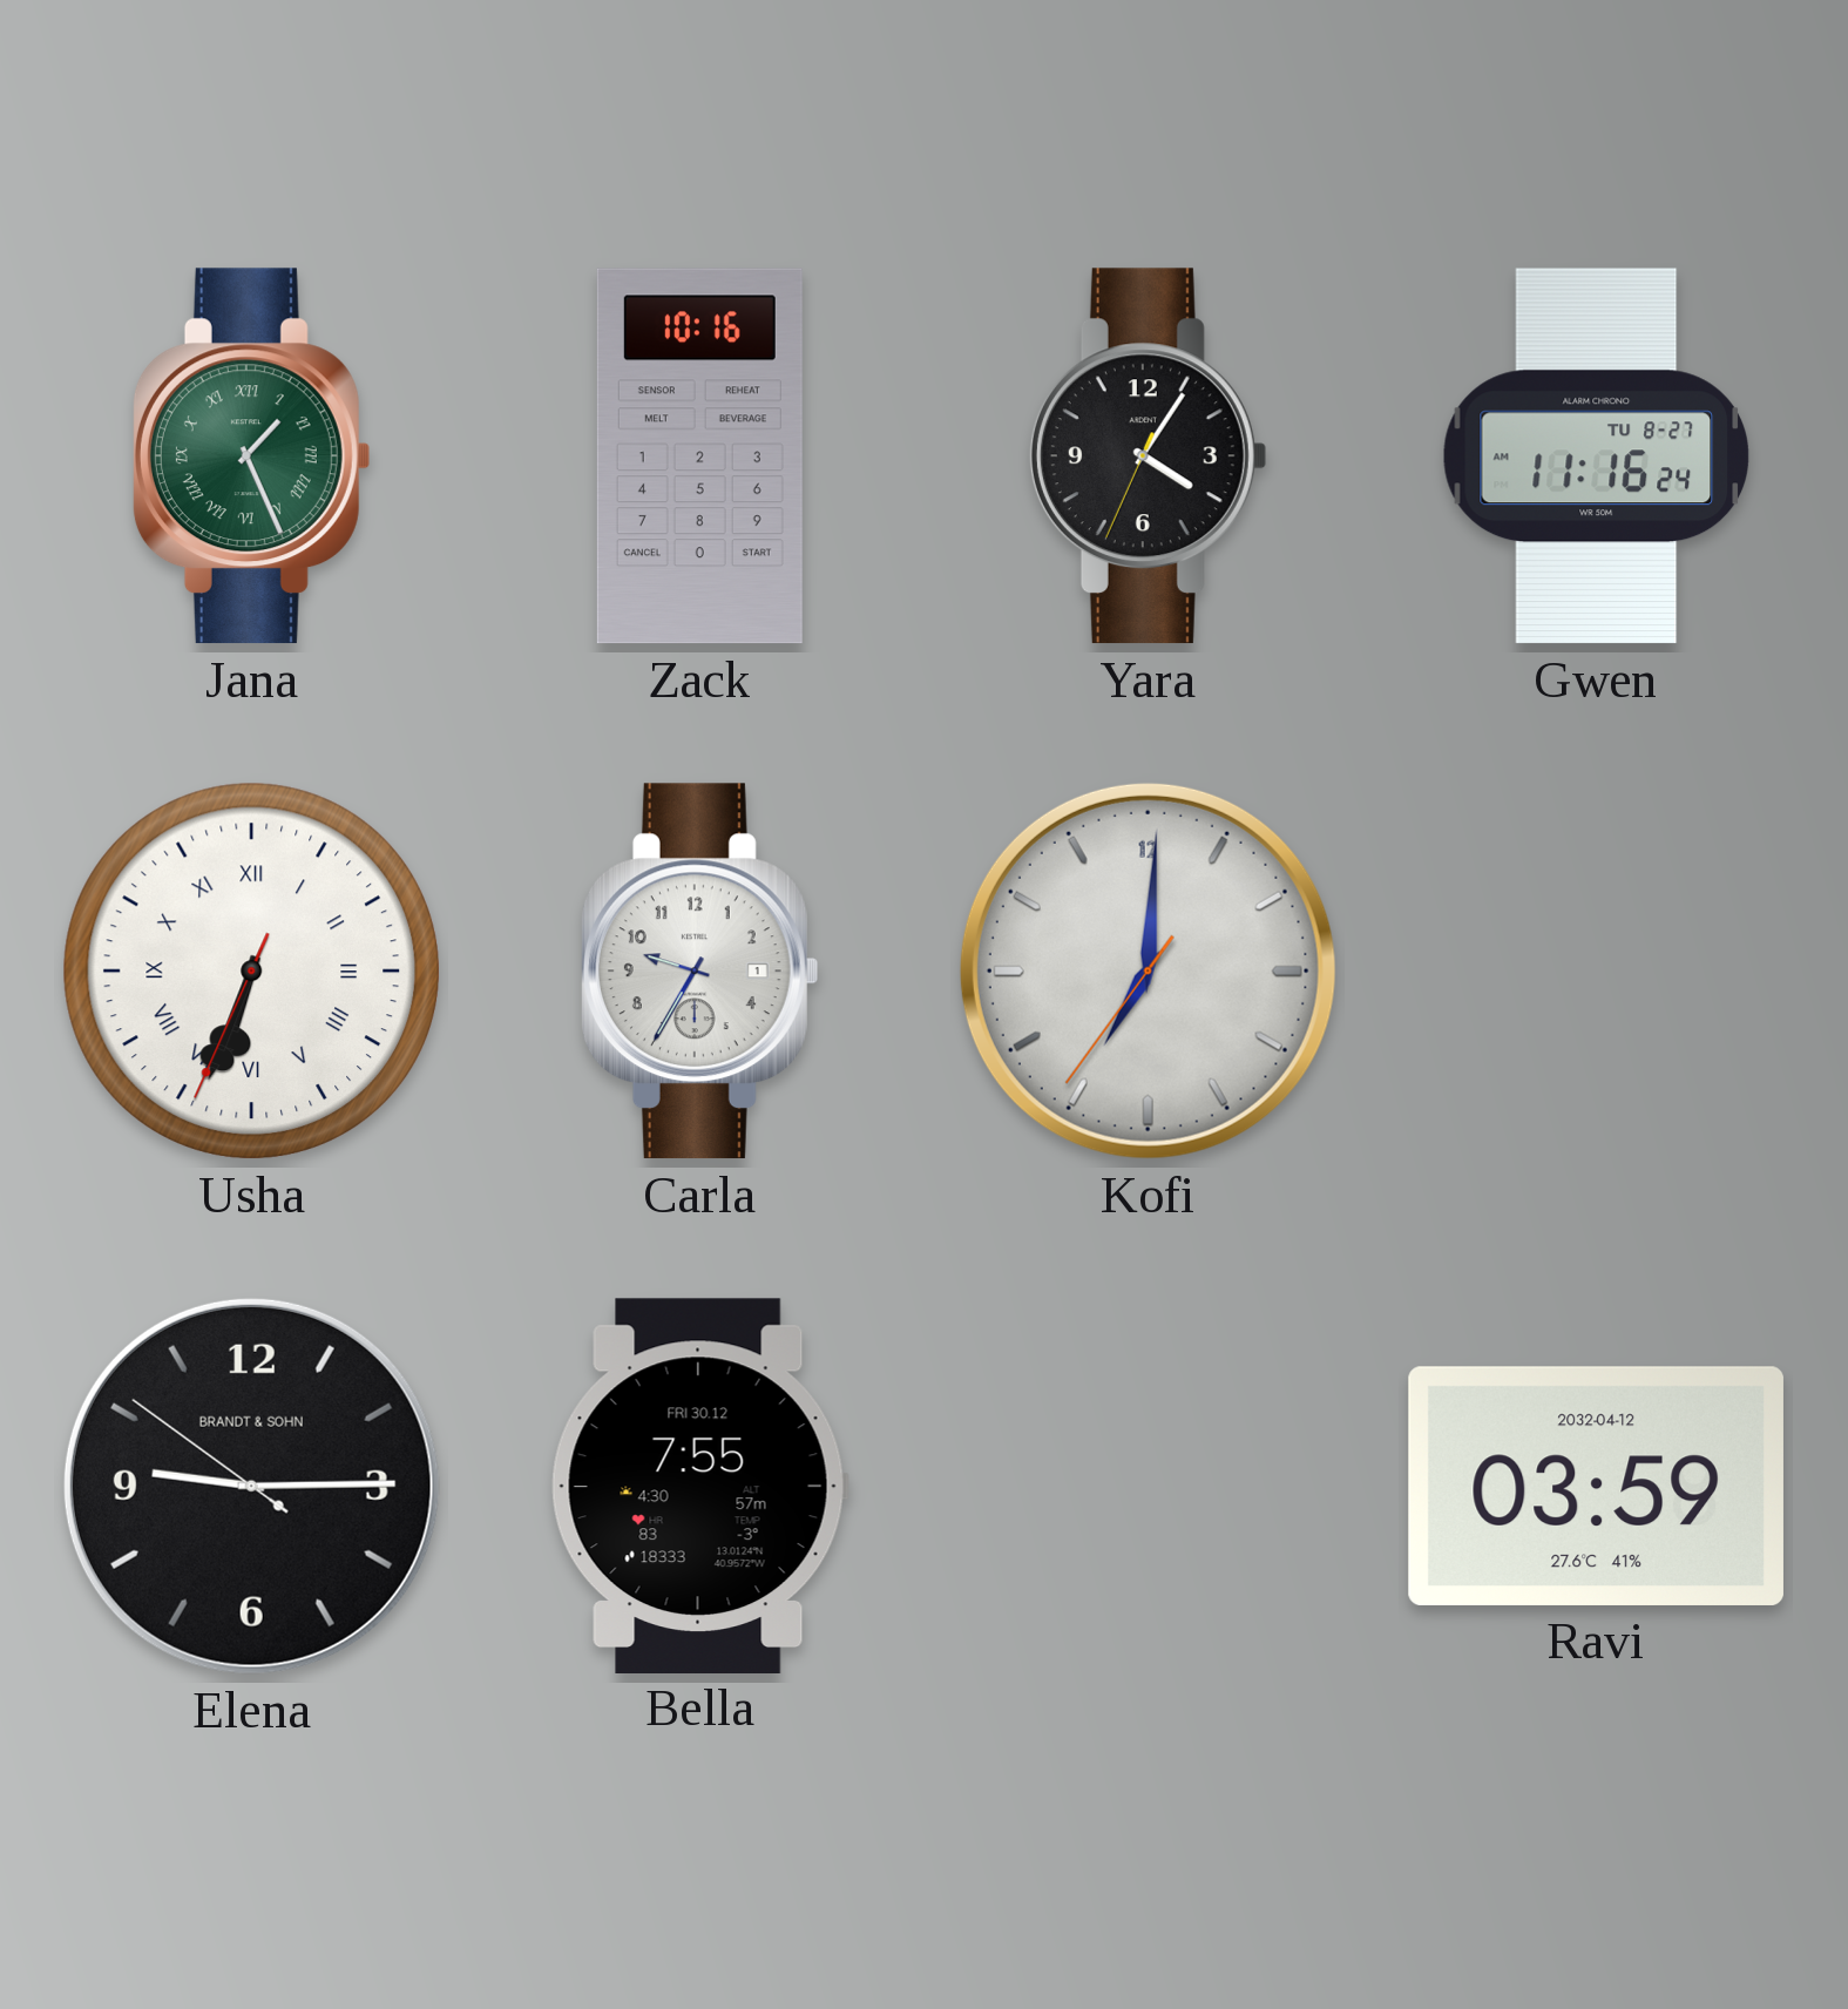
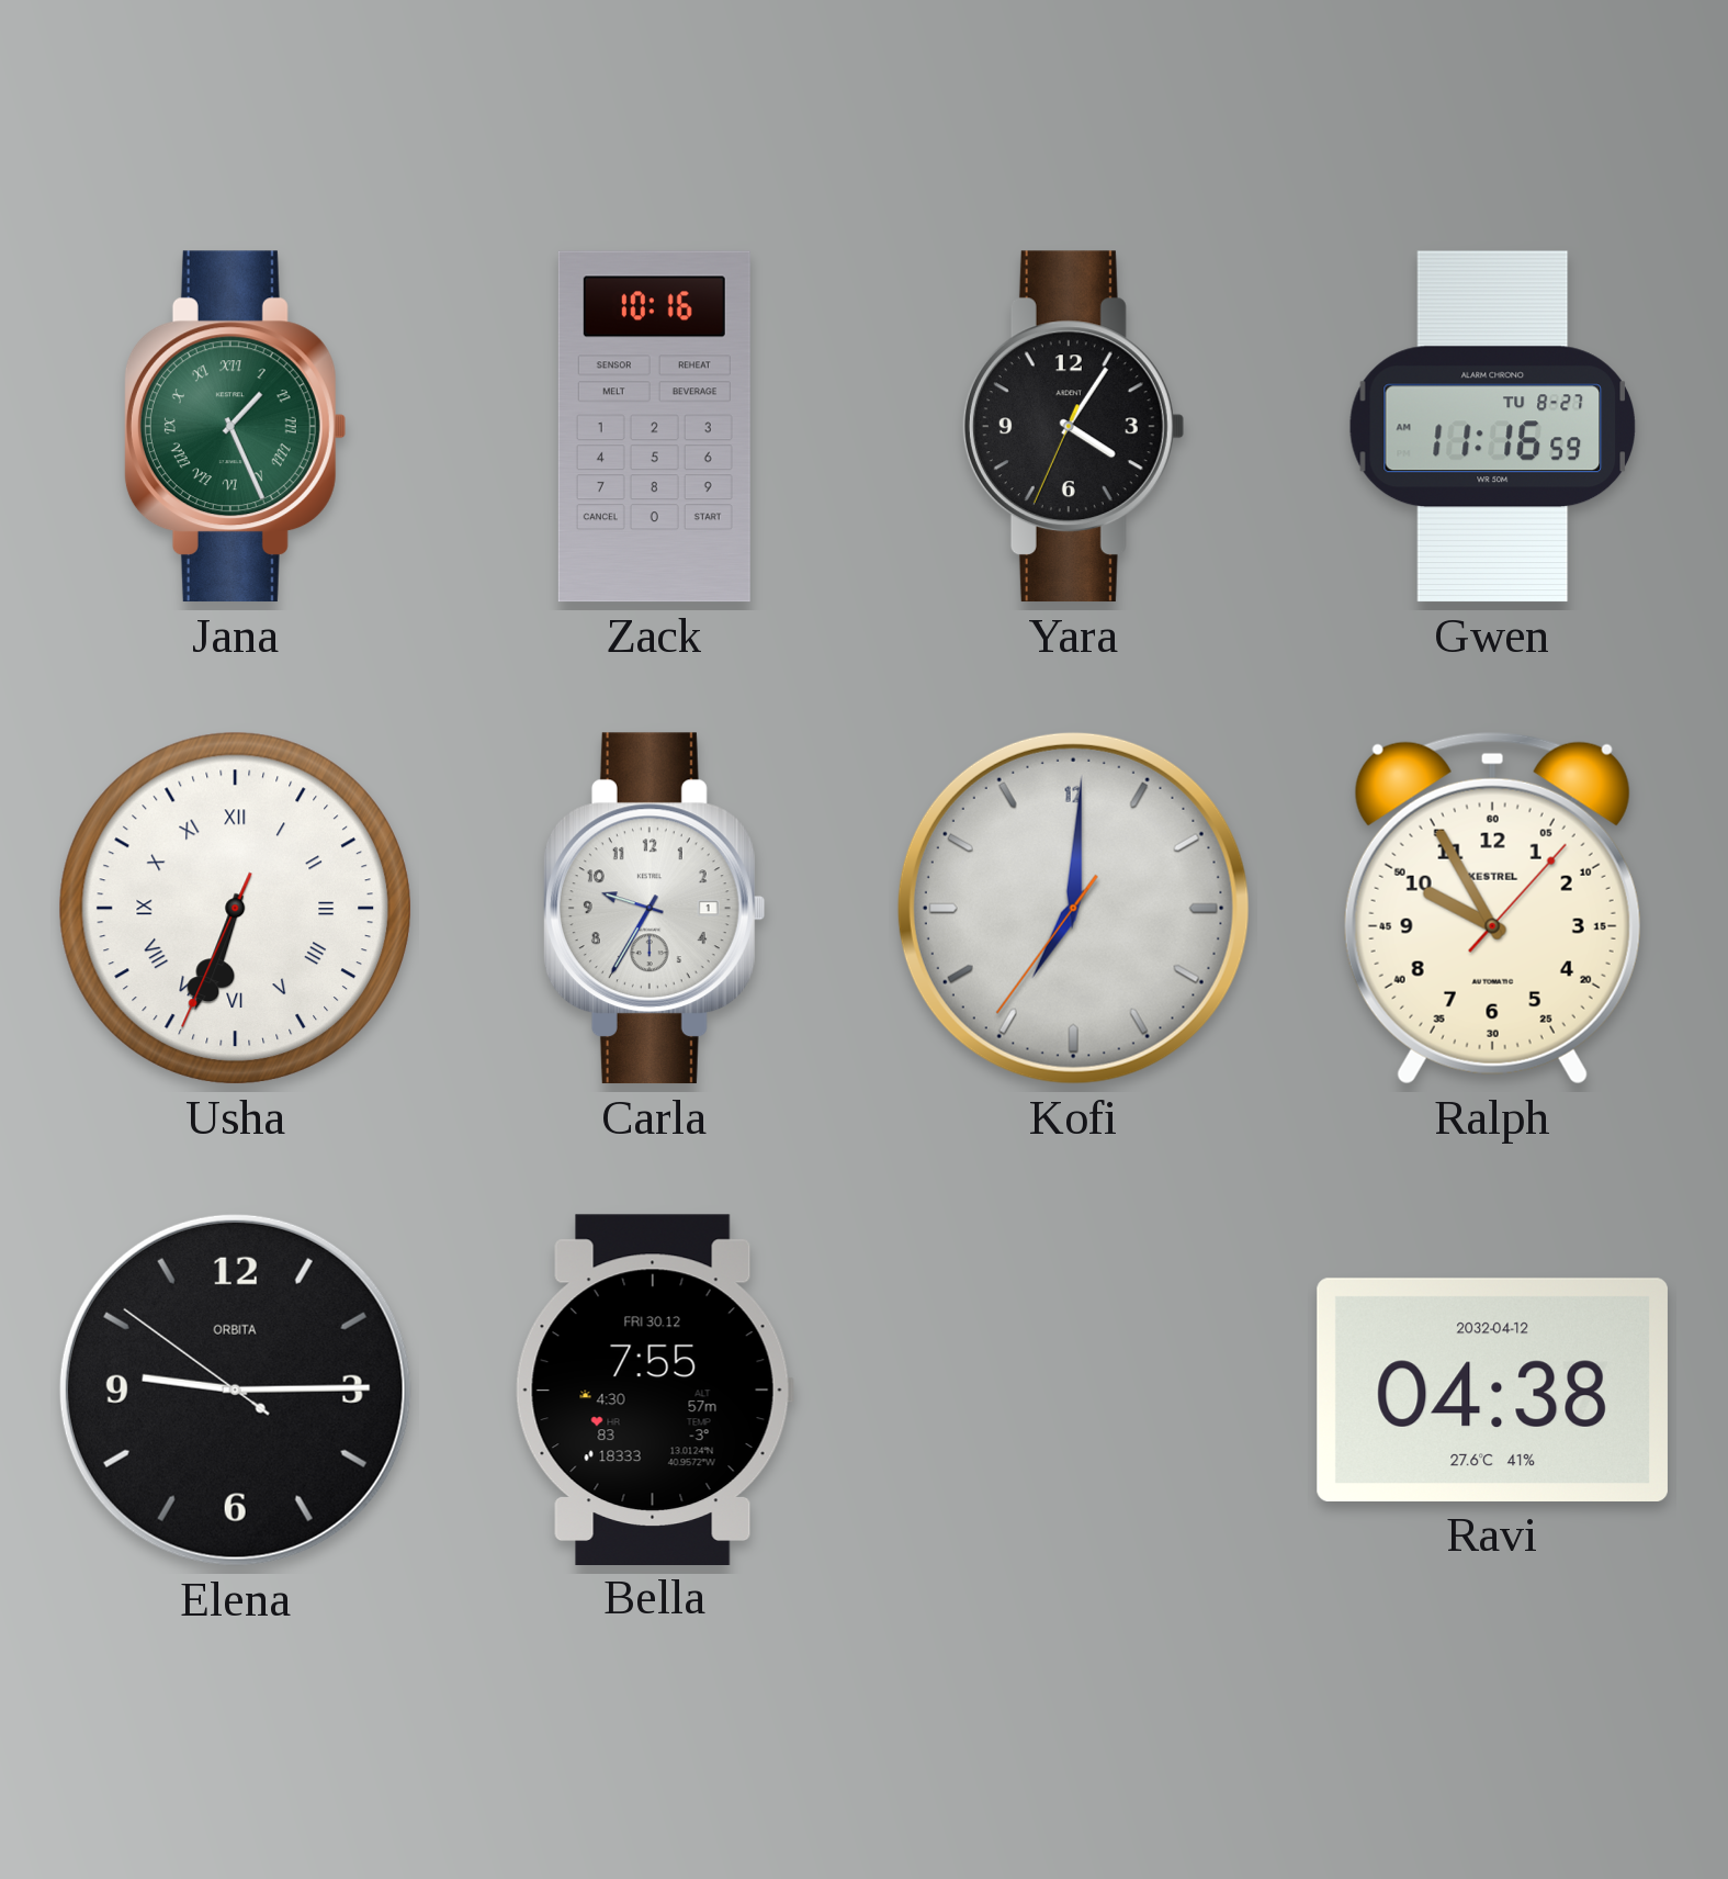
Gwen: 11:16:24 -> 11:16:59
Ralph: none -> 9:55
Elena brand: BRANDT & SOHN -> ORBITA
Ravi: 03:59 -> 04:38
